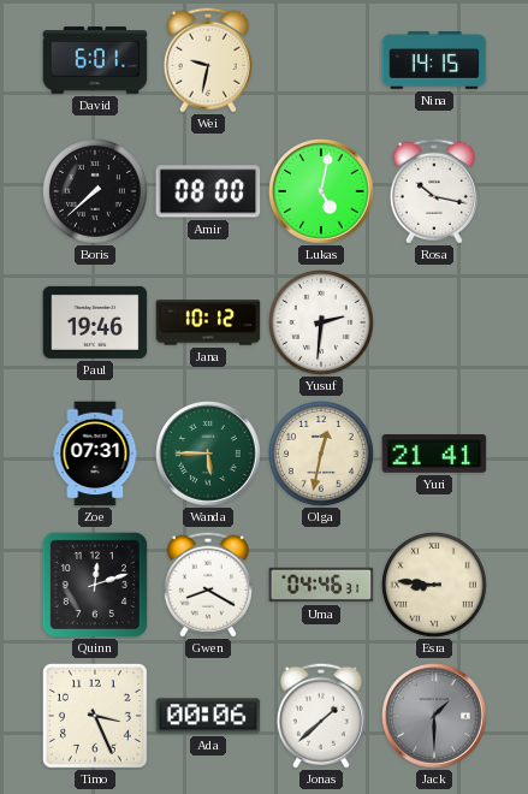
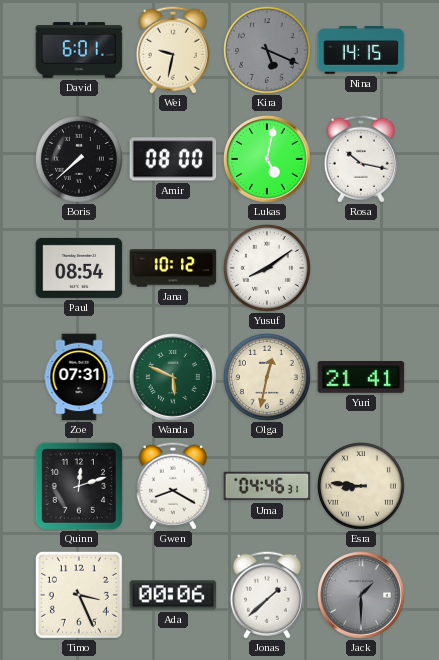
Kira: none -> 5:19
Paul: 19:46 -> 08:54
Yusuf: 2:31 -> 8:09
Wanda: 5:45 -> 5:49
